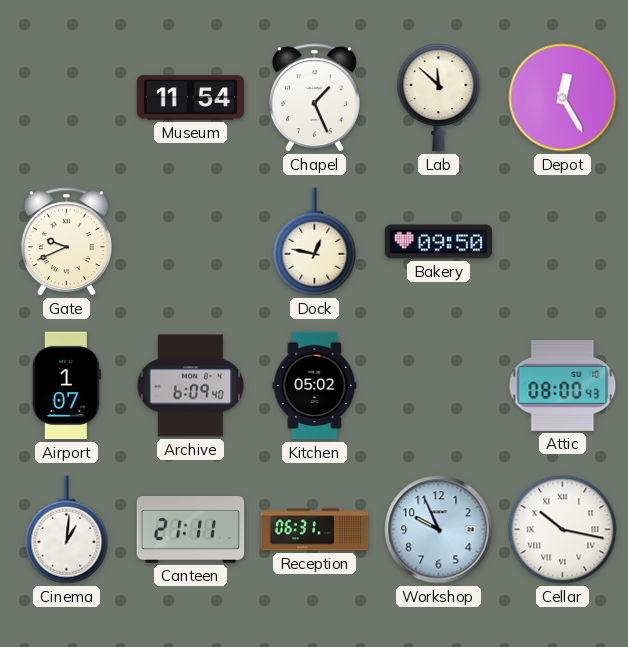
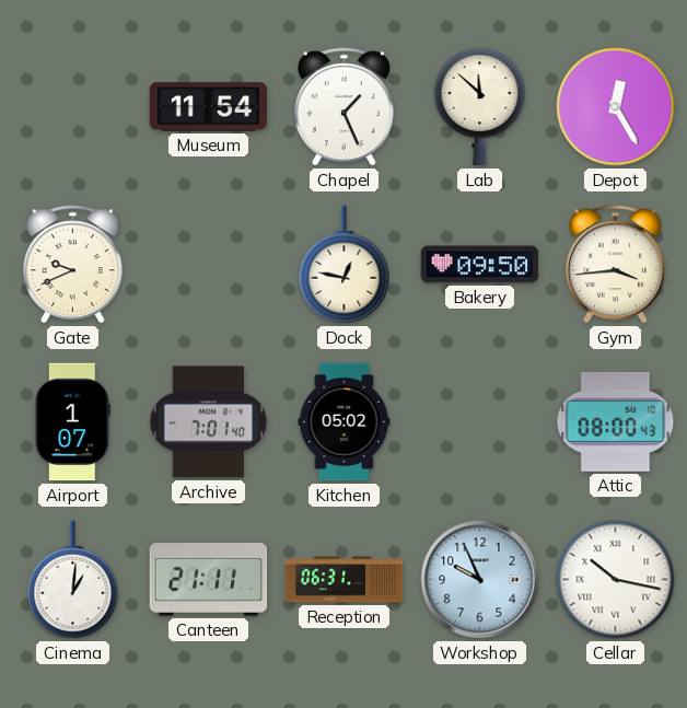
Gym: none -> 3:44
Archive: 6:09 -> 7:01
